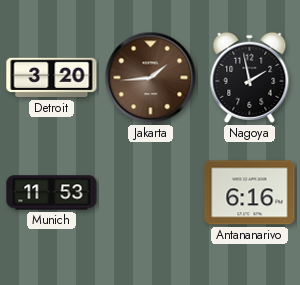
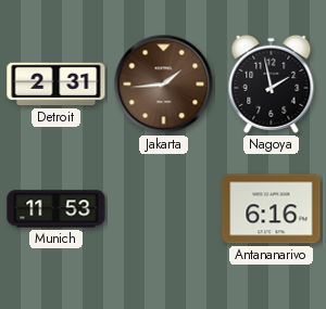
Detroit: 3:20 -> 2:31
